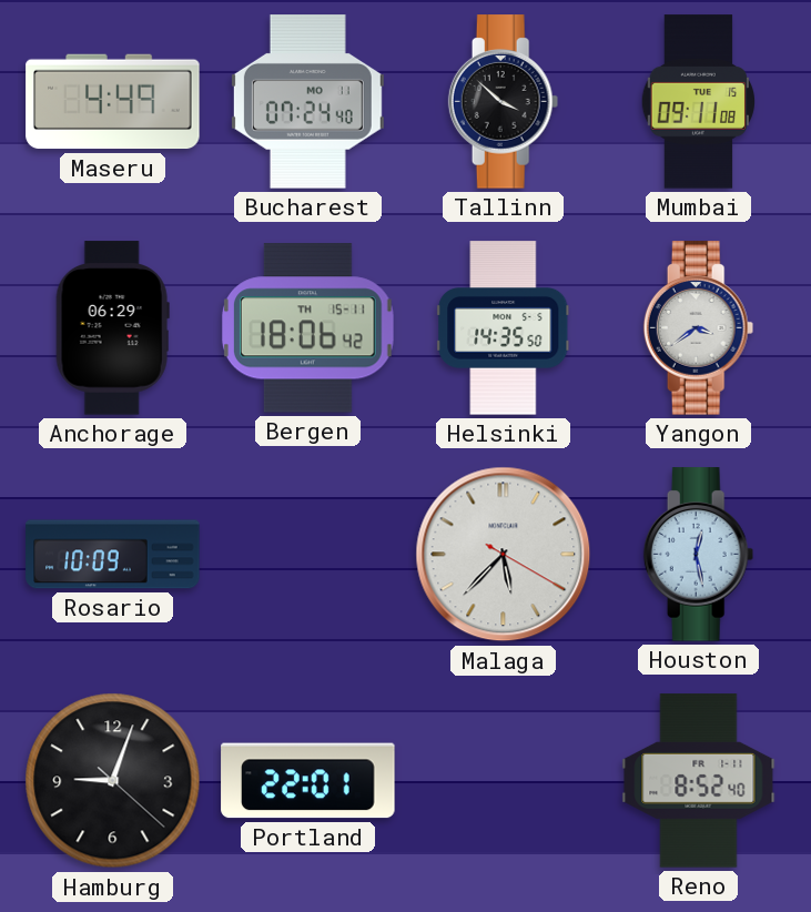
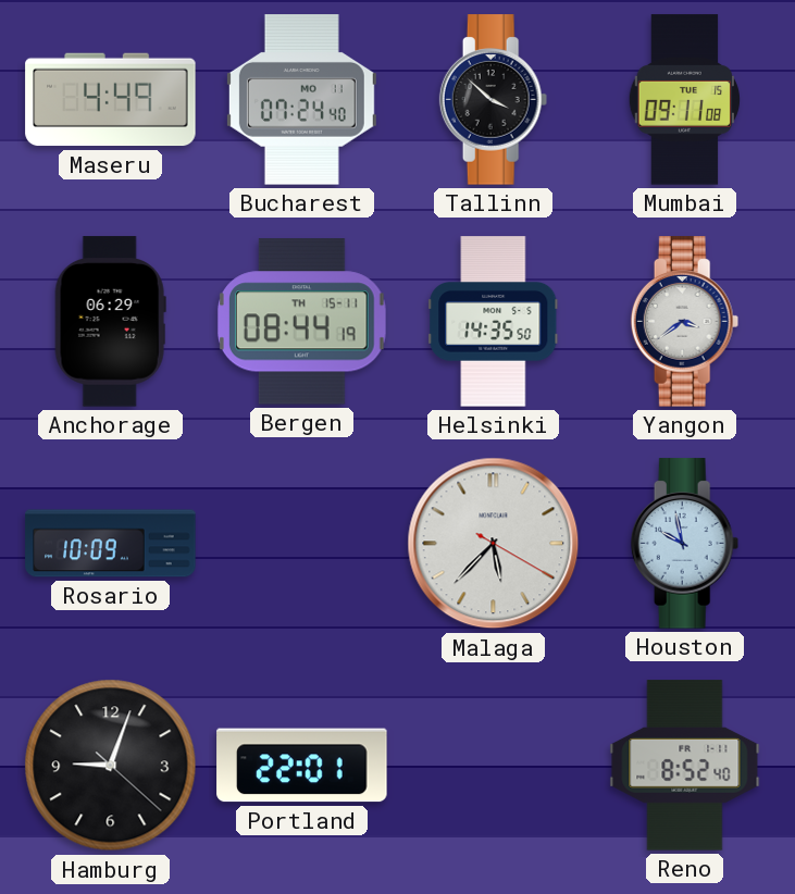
Bergen: 18:06 -> 08:44
Houston: 12:28 -> 9:58
